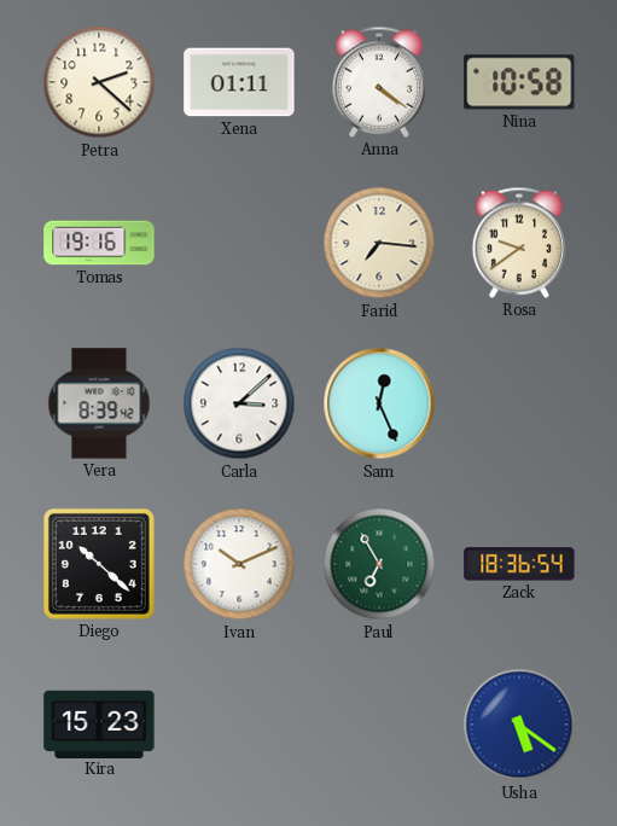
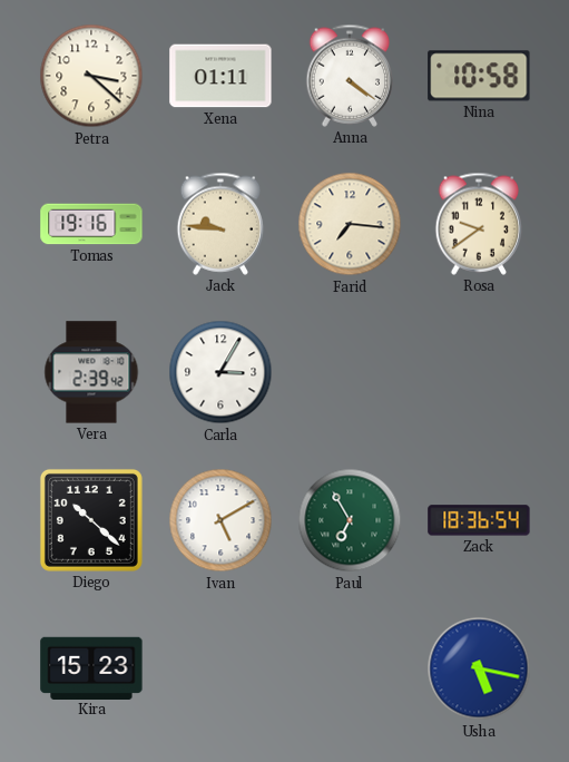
Petra: 2:22 -> 3:22
Jack: none -> 9:46
Vera: 8:39 -> 2:39
Carla: 3:08 -> 3:05
Sam: 12:26 -> none
Ivan: 10:11 -> 5:10
Usha: 5:21 -> 5:17
